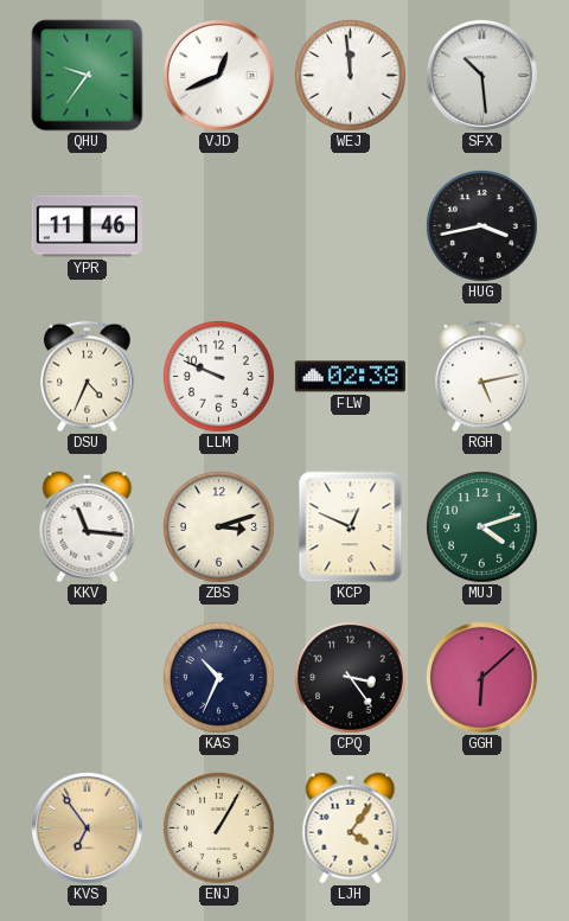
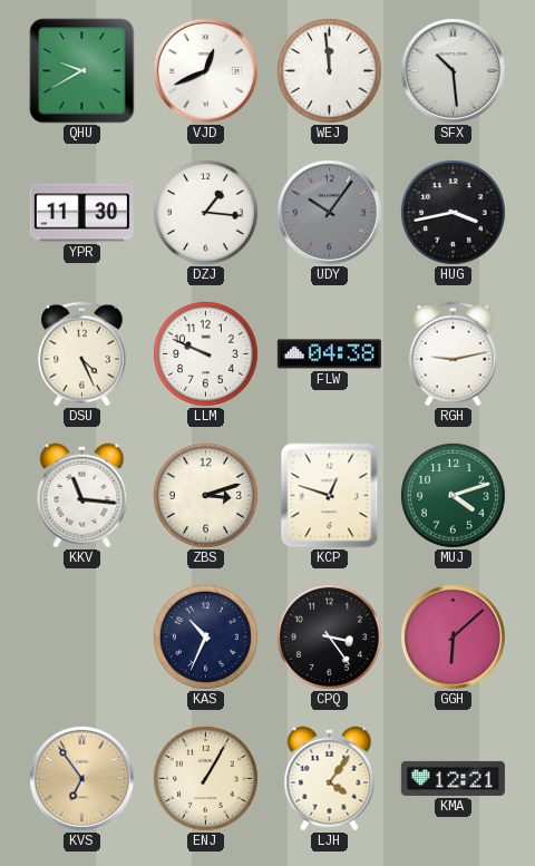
QHU: 9:36 -> 9:40
YPR: 11:46 -> 11:30
DZJ: none -> 1:16
UDY: none -> 10:06
DSU: 4:34 -> 4:26
FLW: 02:38 -> 04:38
RGH: 5:13 -> 9:13
KCP: 12:49 -> 12:48
KMA: none -> 12:21
